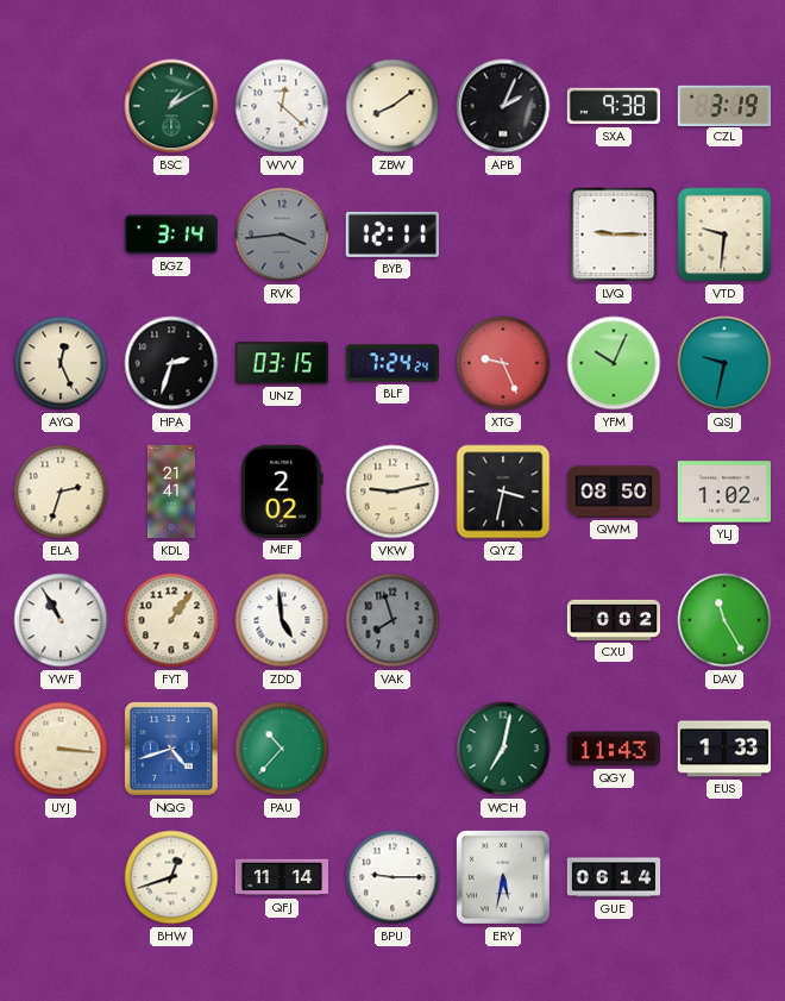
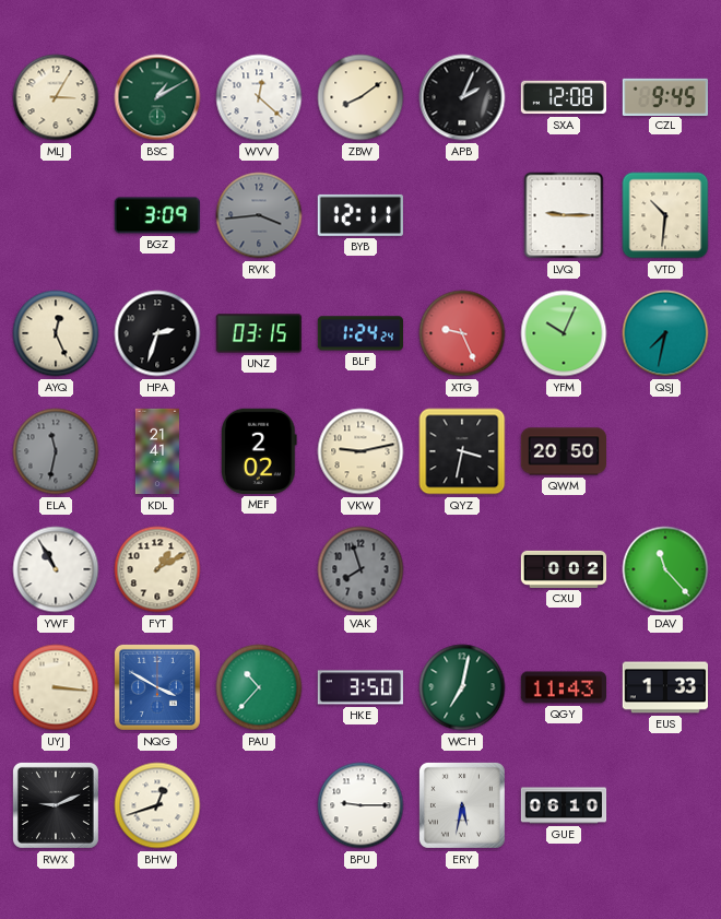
MLJ: none -> 3:05
SXA: 9:38 -> 12:08
CZL: 3:19 -> 9:45
BGZ: 3:14 -> 3:09
VTD: 9:31 -> 10:31
BLF: 7:24 -> 1:24
QSJ: 9:32 -> 7:32
ELA: 2:33 -> 11:32
ELA dial: cream -> grey
QWM: 08:50 -> 20:50
YLJ: 1:02 -> none
FYT: 1:06 -> 1:10
ZDD: 4:59 -> none
DAV: 11:25 -> 11:23
NQG: 4:42 -> 3:50
HKE: none -> 3:50
RWX: none -> 9:11
QFJ: 11:14 -> none
GUE: 06:14 -> 06:10
